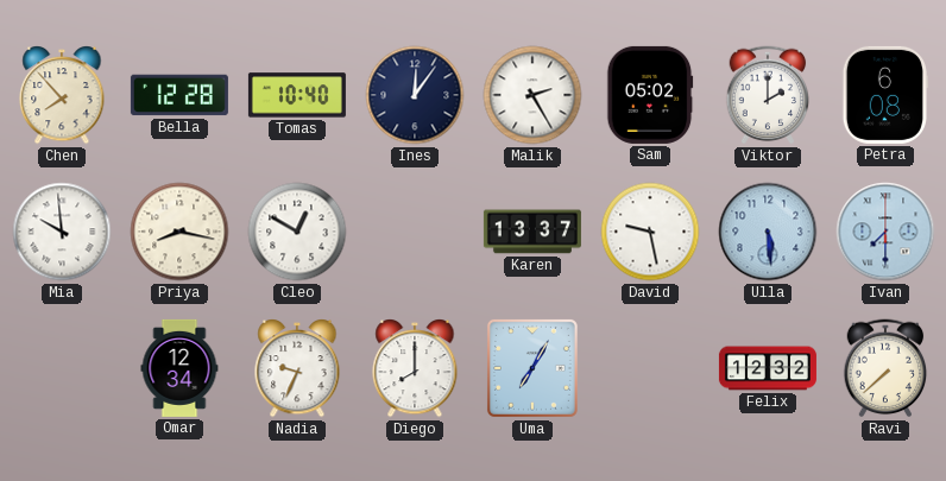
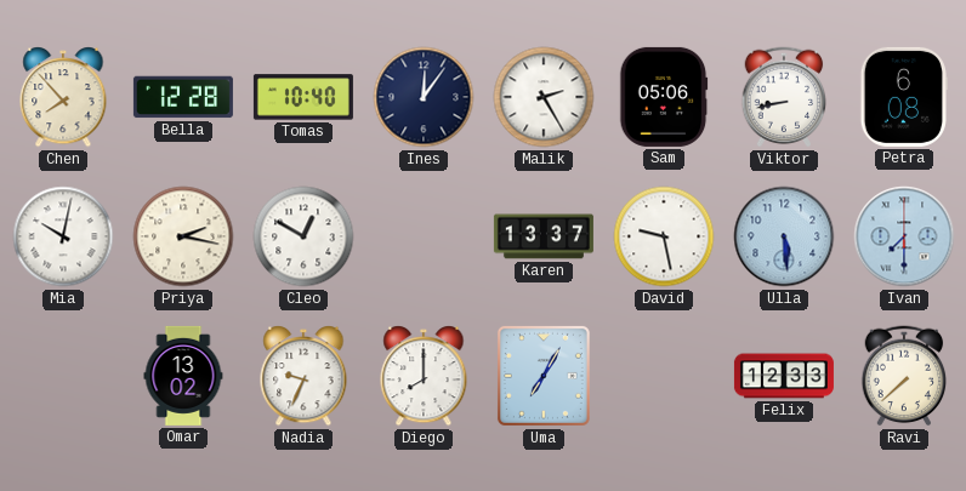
Sam: 05:02 -> 05:06
Viktor: 2:00 -> 8:43
Mia: 9:59 -> 10:02
Priya: 8:17 -> 2:17
Omar: 12:34 -> 13:02
Felix: 12:32 -> 12:33
